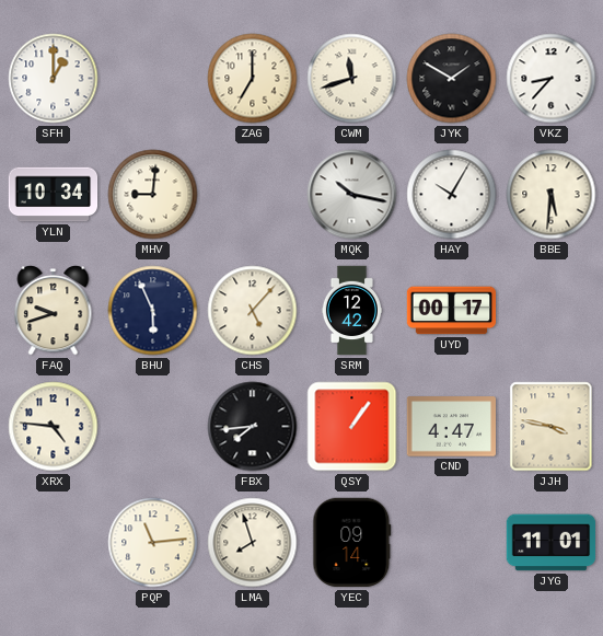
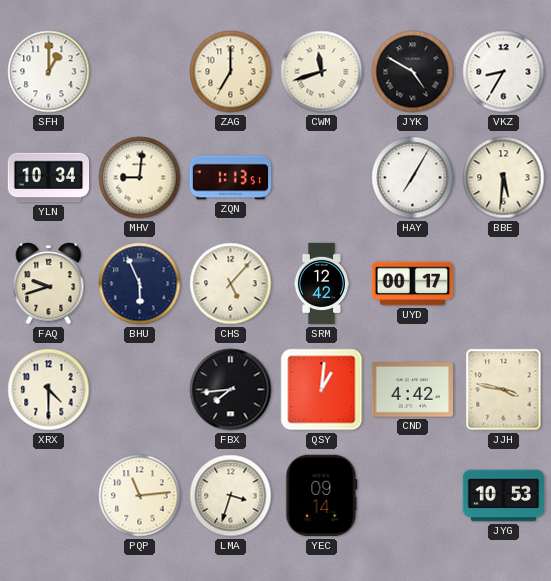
JYK: 1:50 -> 4:50
VKZ: 8:37 -> 8:35
ZQN: none -> 1:13
MQK: 10:17 -> none
HAY: 10:05 -> 7:05
XRX: 4:46 -> 4:30
QSY: 1:06 -> 1:01
CND: 4:47 -> 4:42
LMA: 7:57 -> 3:33
JYG: 11:01 -> 10:53
